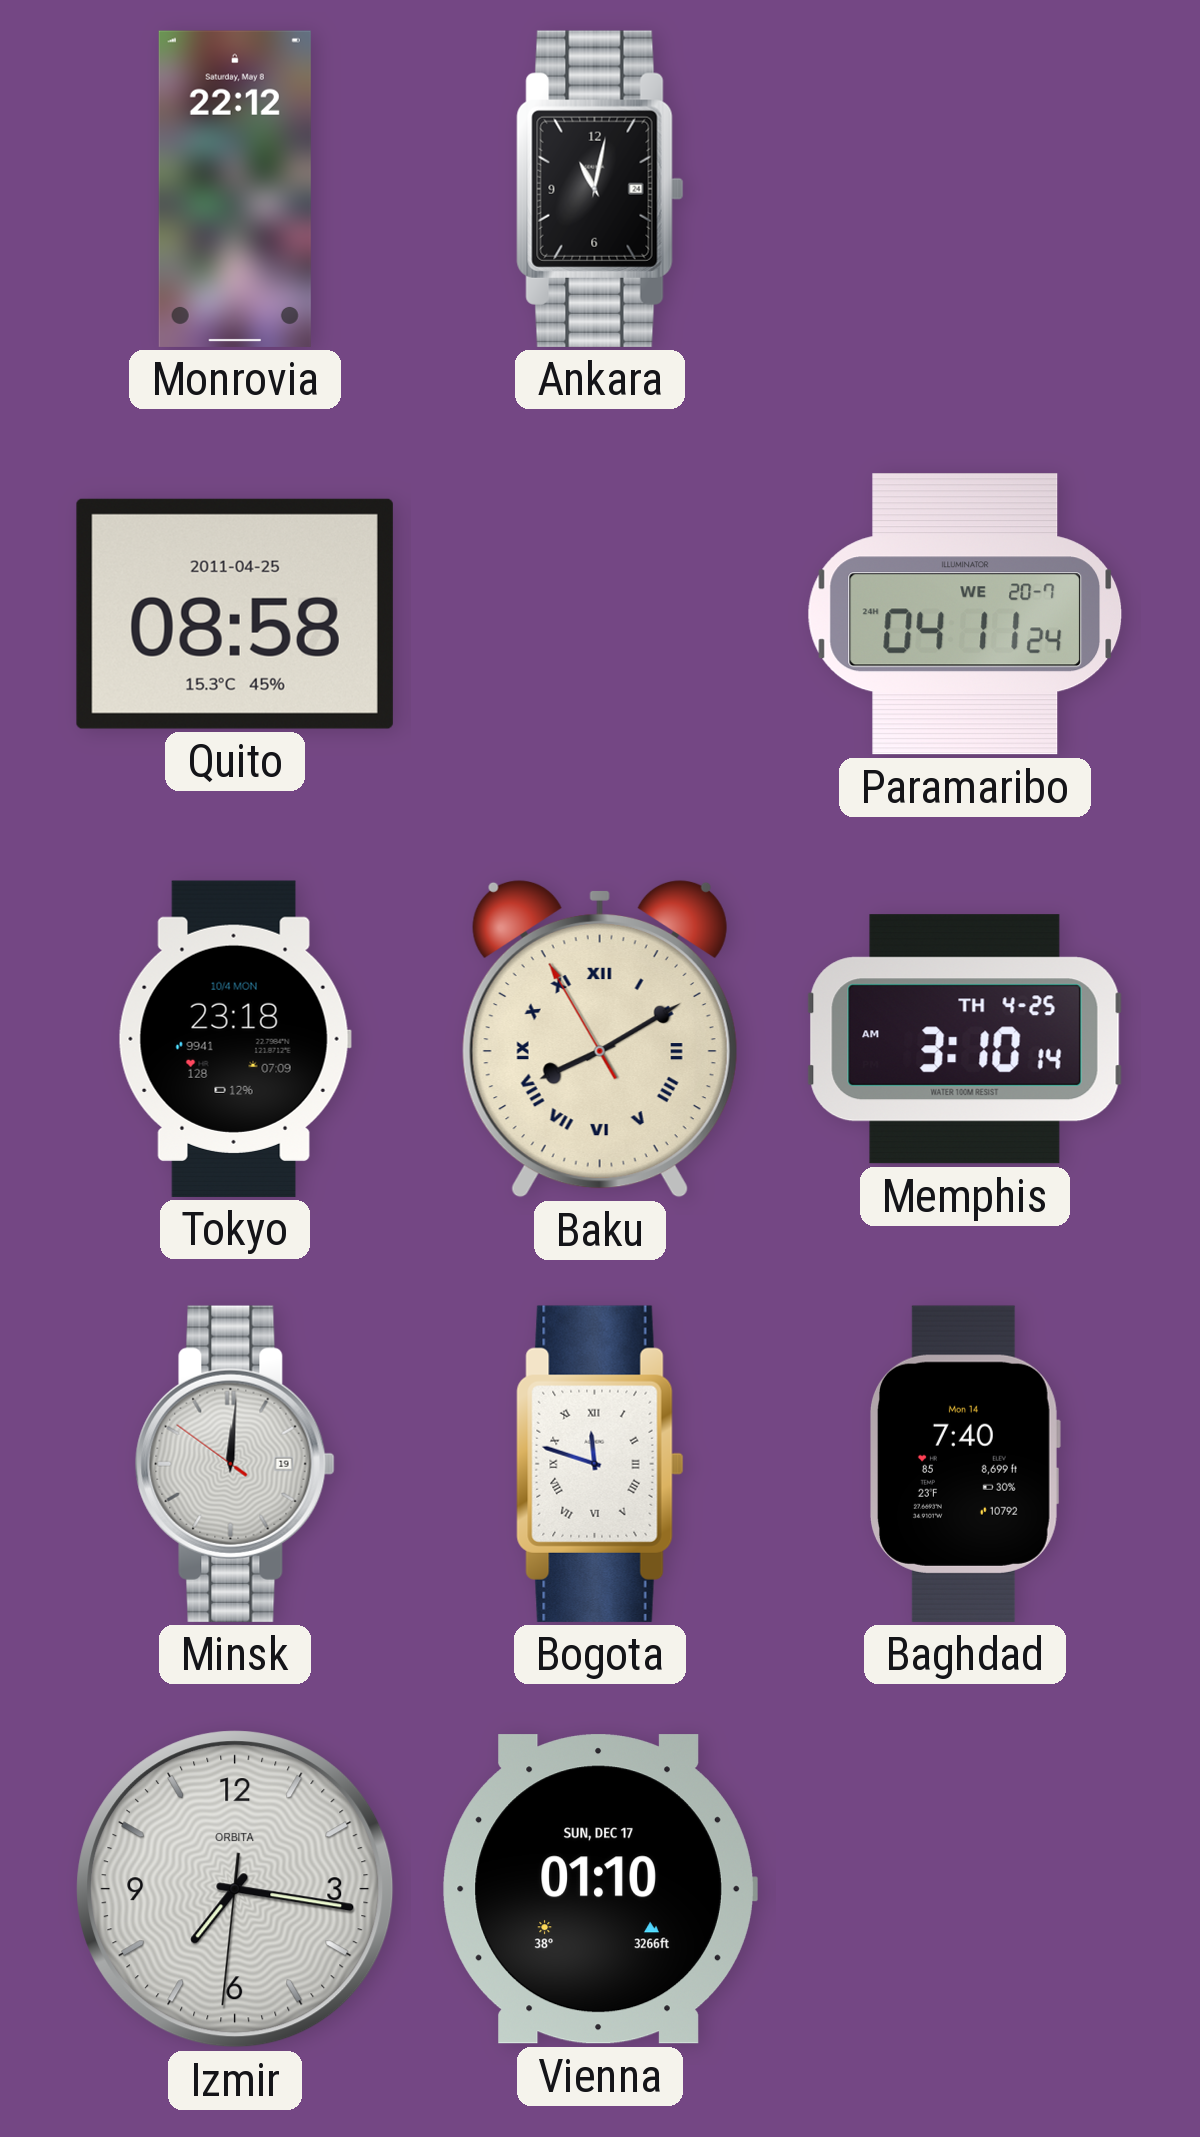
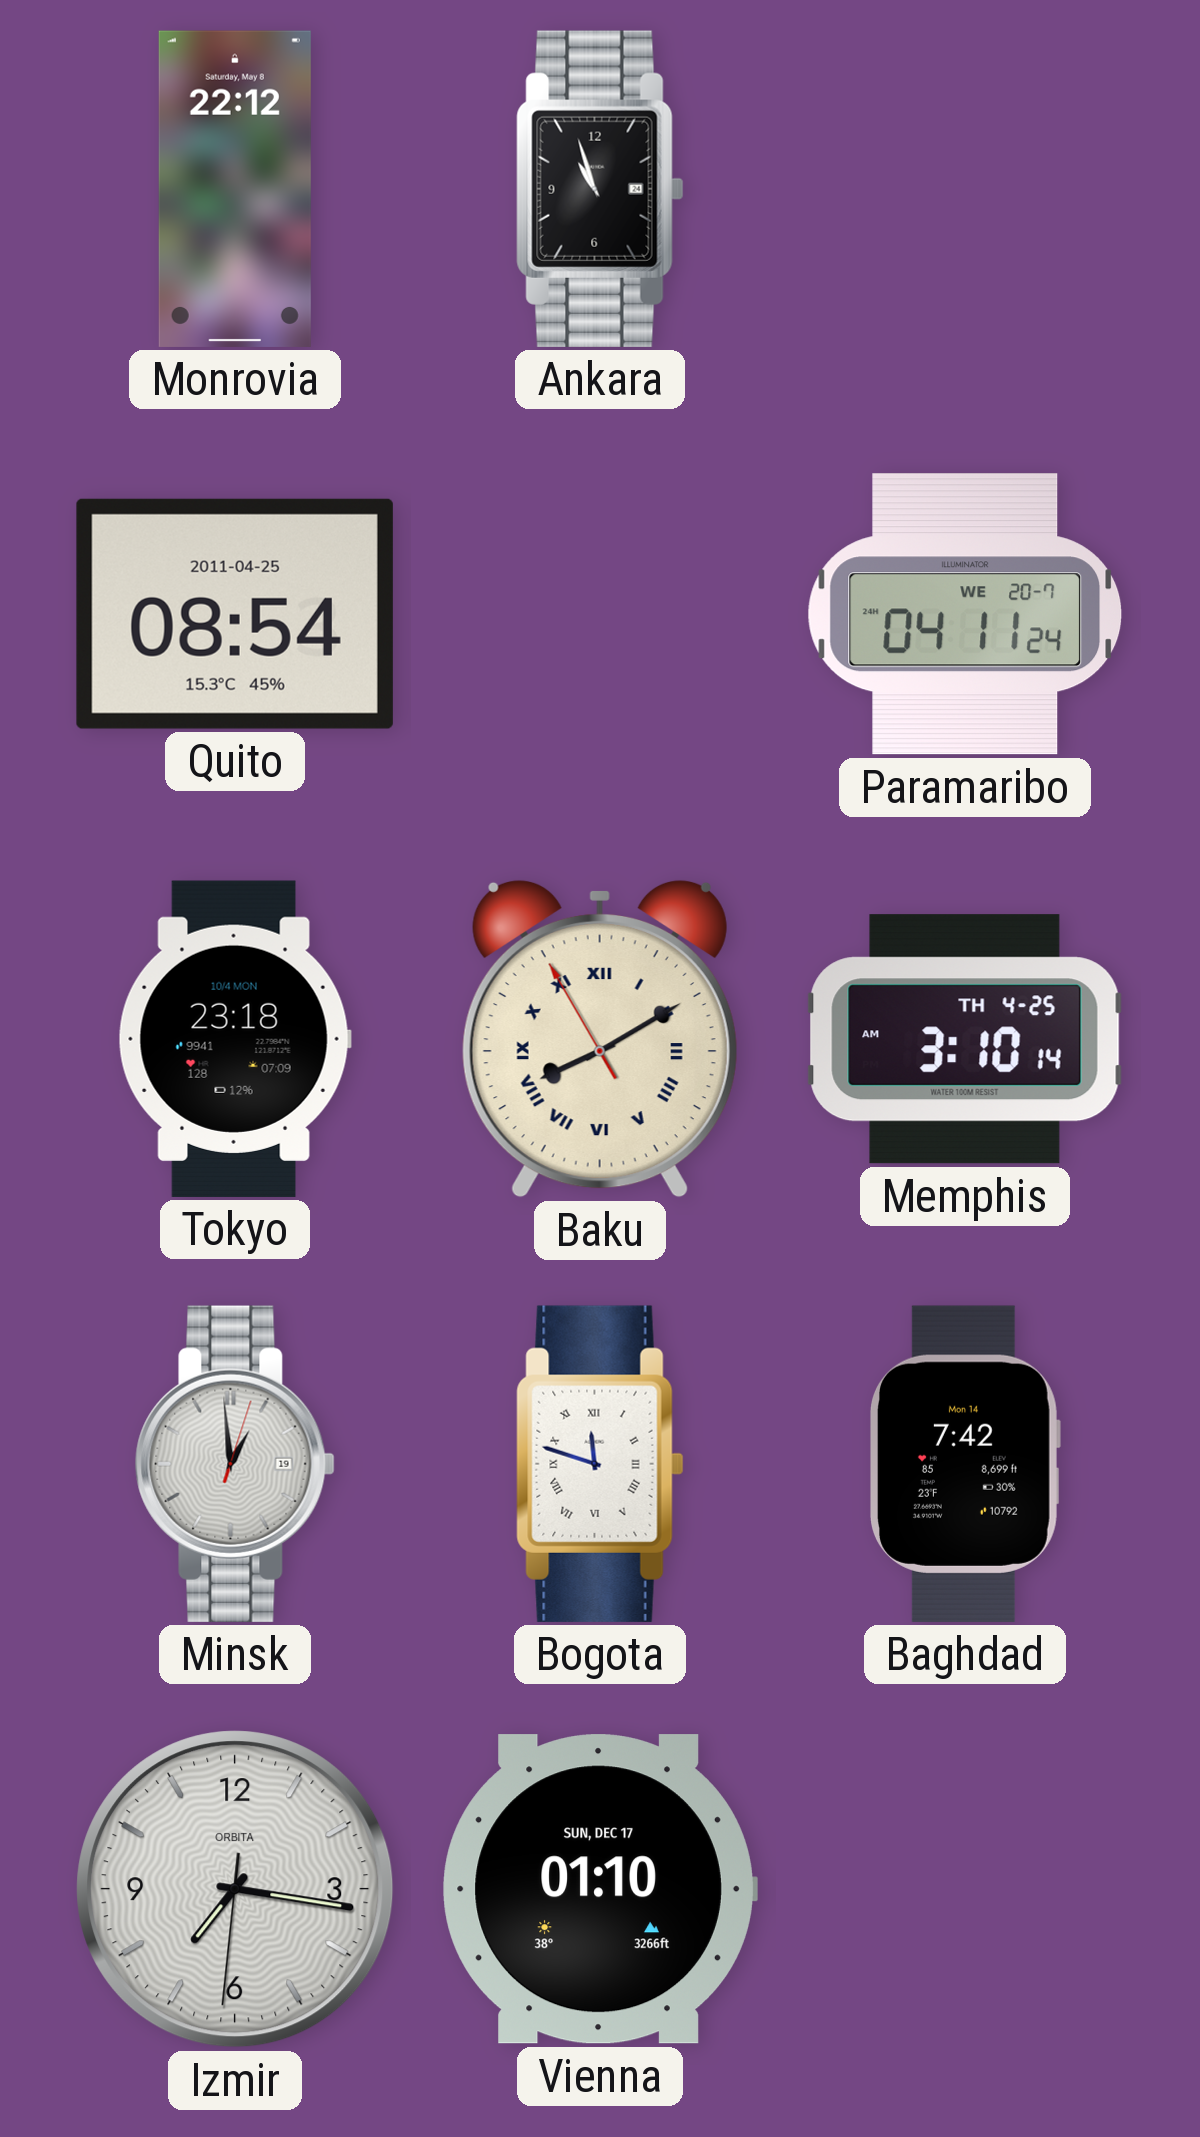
Ankara: 11:02 -> 10:57
Quito: 08:58 -> 08:54
Minsk: 12:00 -> 12:59
Baghdad: 7:40 -> 7:42
